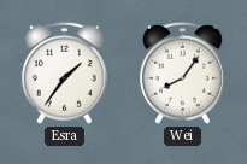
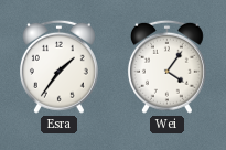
Wei: 8:06 -> 4:06
